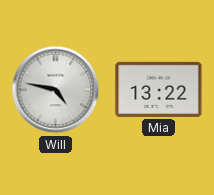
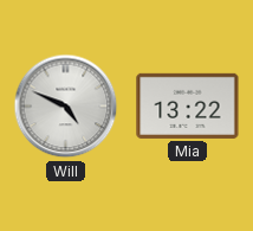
Will: 4:47 -> 4:49
